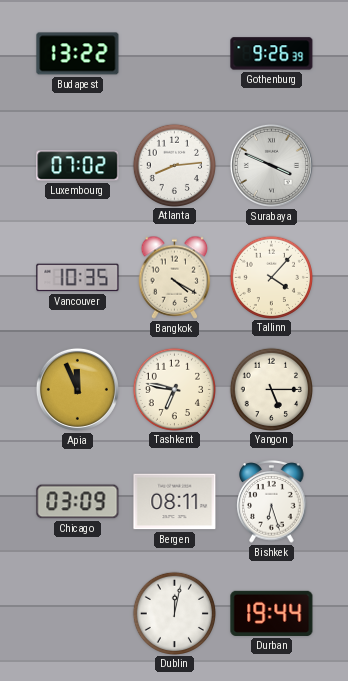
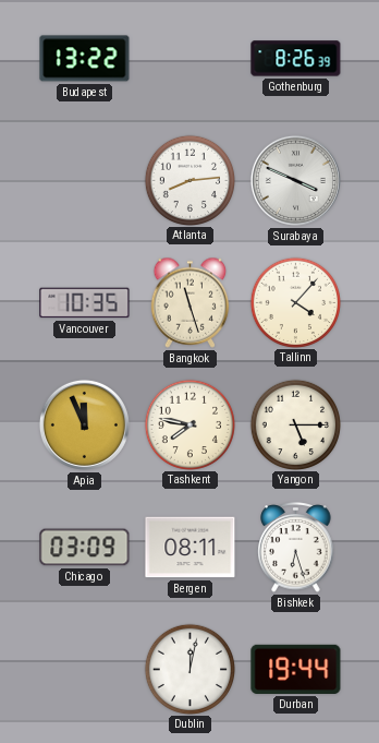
Gothenburg: 9:26 -> 8:26
Luxembourg: 07:02 -> none
Bangkok: 4:20 -> 11:27
Tashkent: 6:47 -> 7:47
